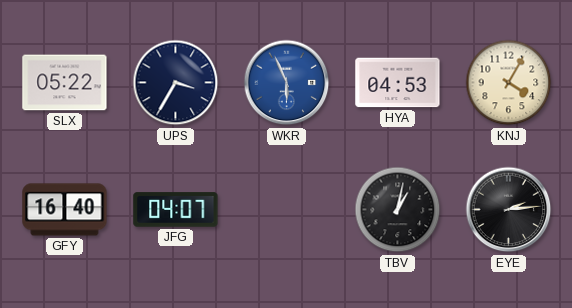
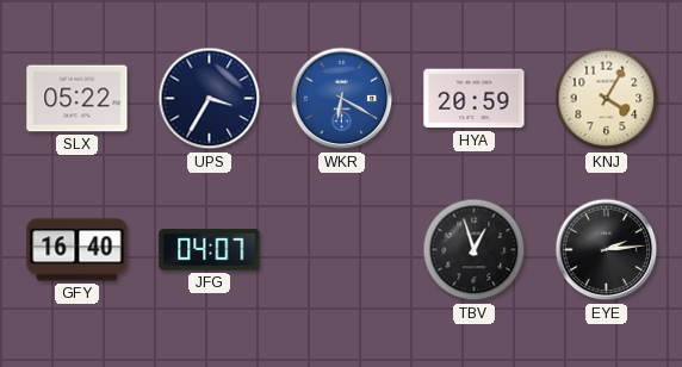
WKR: 5:56 -> 6:20
HYA: 04:53 -> 20:59
TBV: 1:02 -> 12:57
